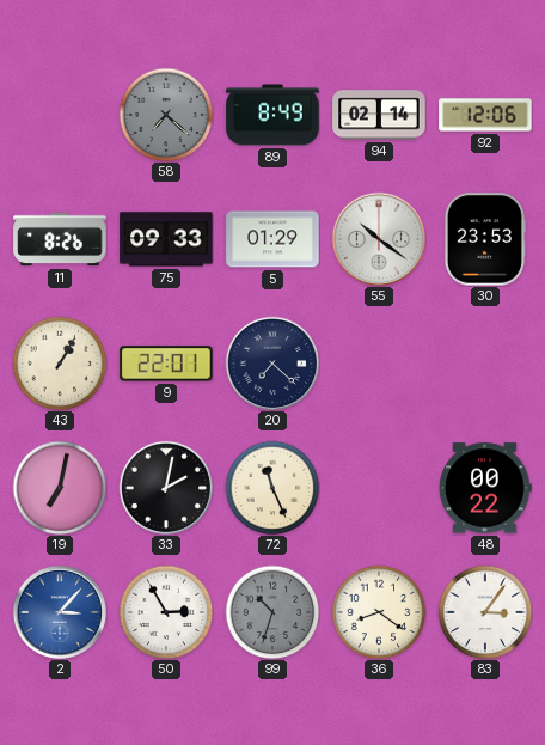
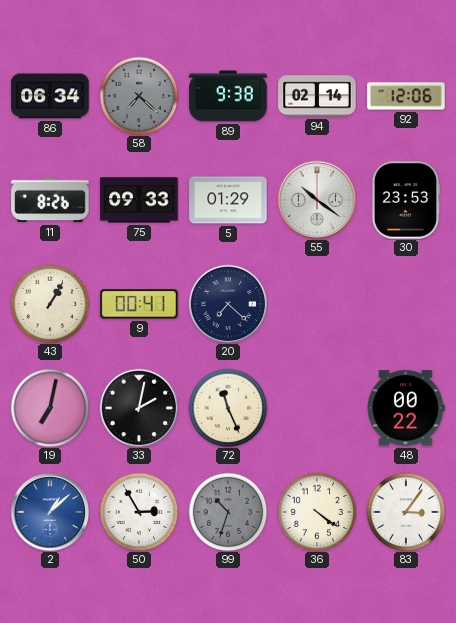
86: none -> 06:34
89: 8:49 -> 9:38
9: 22:01 -> 00:41
2: 3:07 -> 1:08
36: 8:21 -> 4:21
